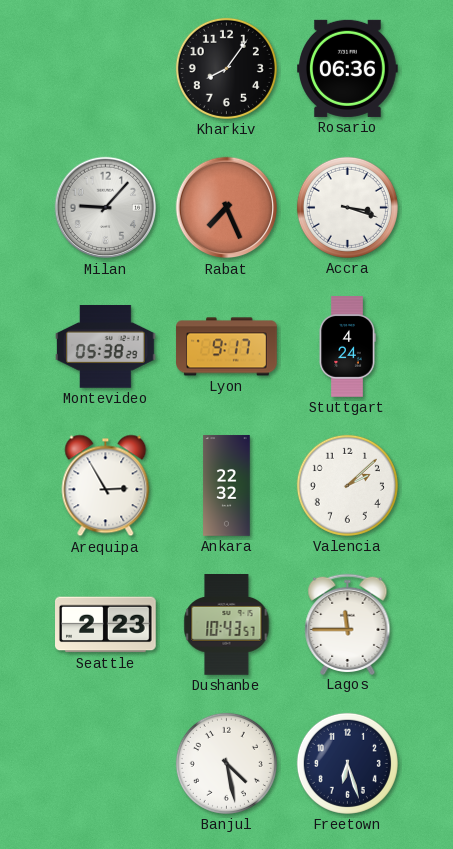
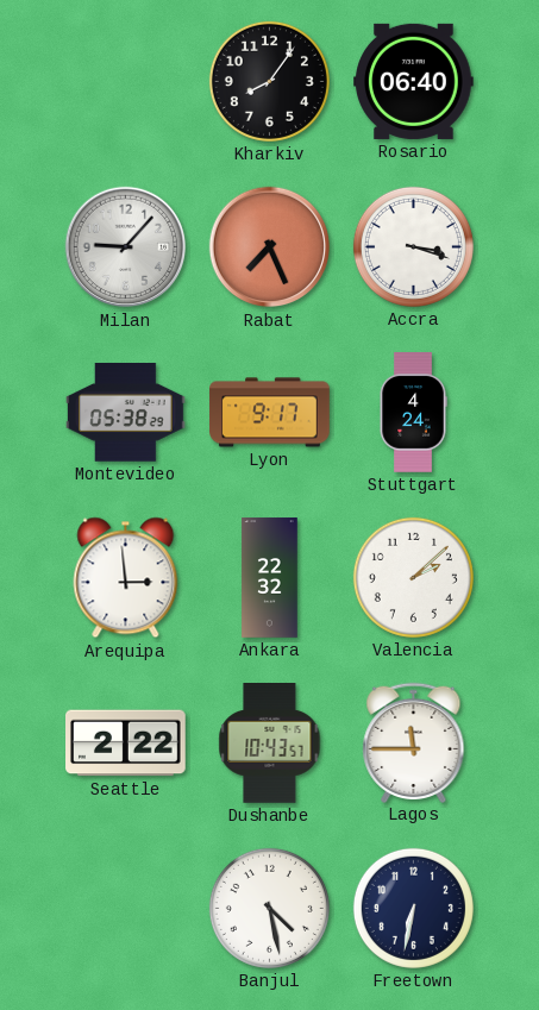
Rosario: 06:36 -> 06:40
Arequipa: 2:55 -> 2:59
Seattle: 2:23 -> 2:22
Freetown: 6:27 -> 6:32
